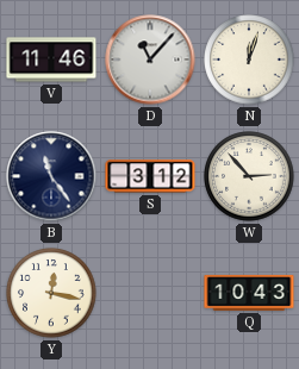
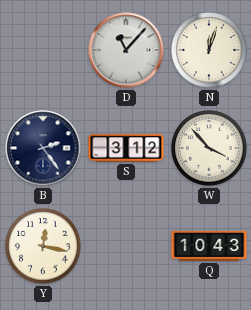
V: 11:46 -> none
B: 11:24 -> 2:24
W: 2:53 -> 3:53
